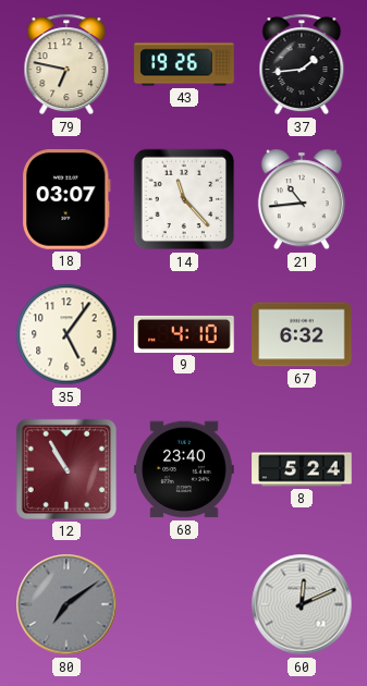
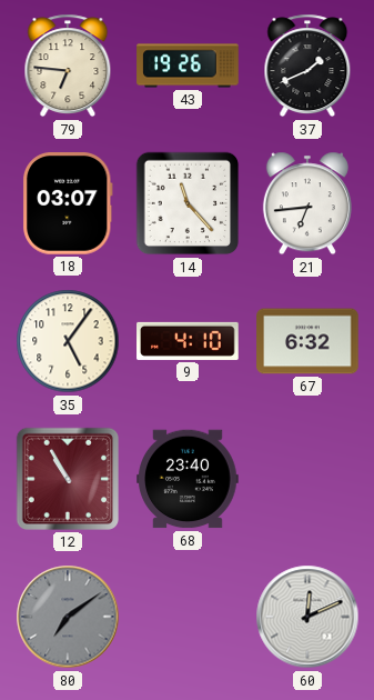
79: 6:47 -> 6:46
37: 1:44 -> 1:41
21: 10:44 -> 6:44
8: 5:24 -> none
